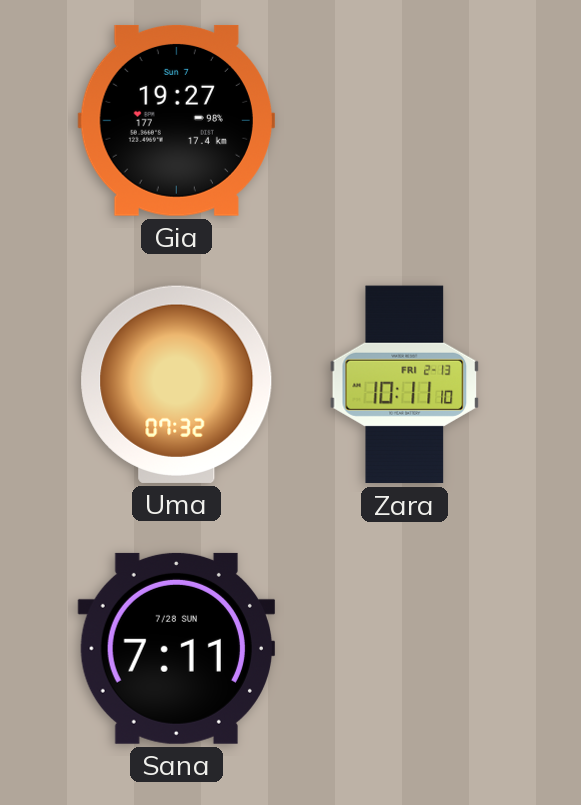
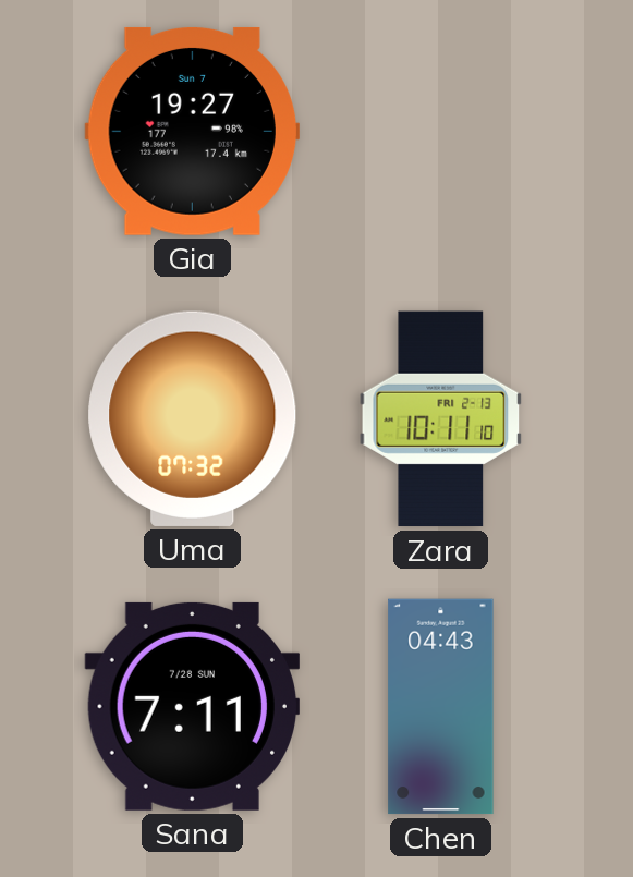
Chen: none -> 04:43
